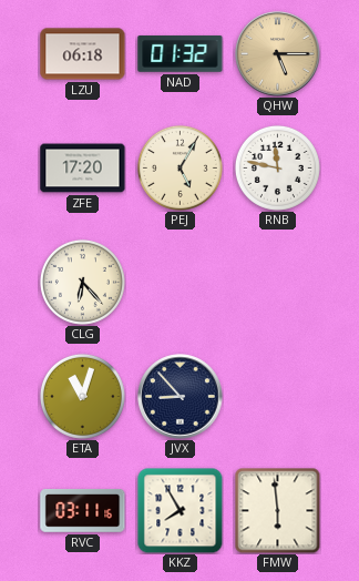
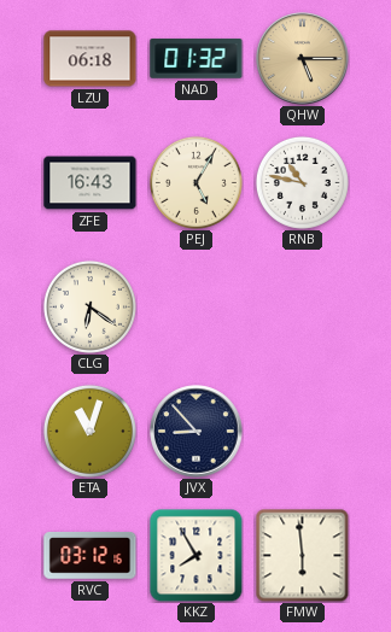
ZFE: 17:20 -> 16:43
RNB: 11:47 -> 10:47
CLG: 6:23 -> 6:21
RVC: 03:11 -> 03:12
